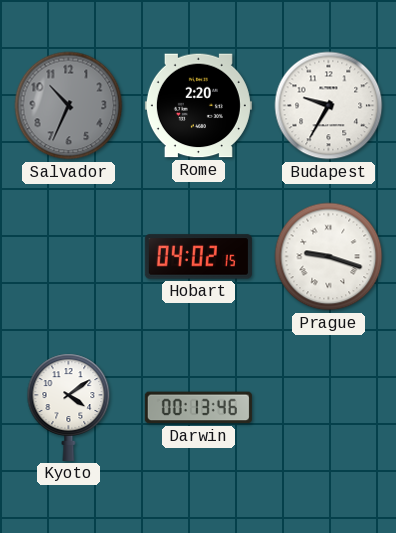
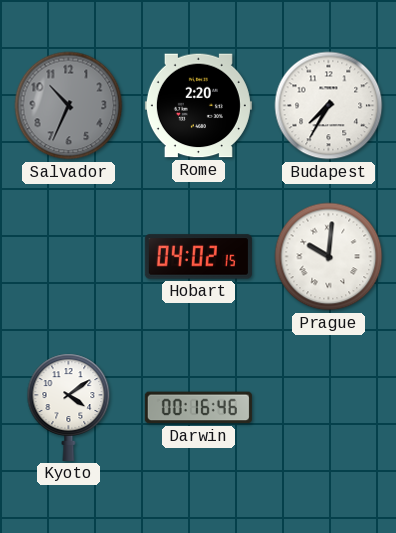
Budapest: 9:35 -> 7:35
Prague: 9:18 -> 10:01
Darwin: 00:13 -> 00:16
